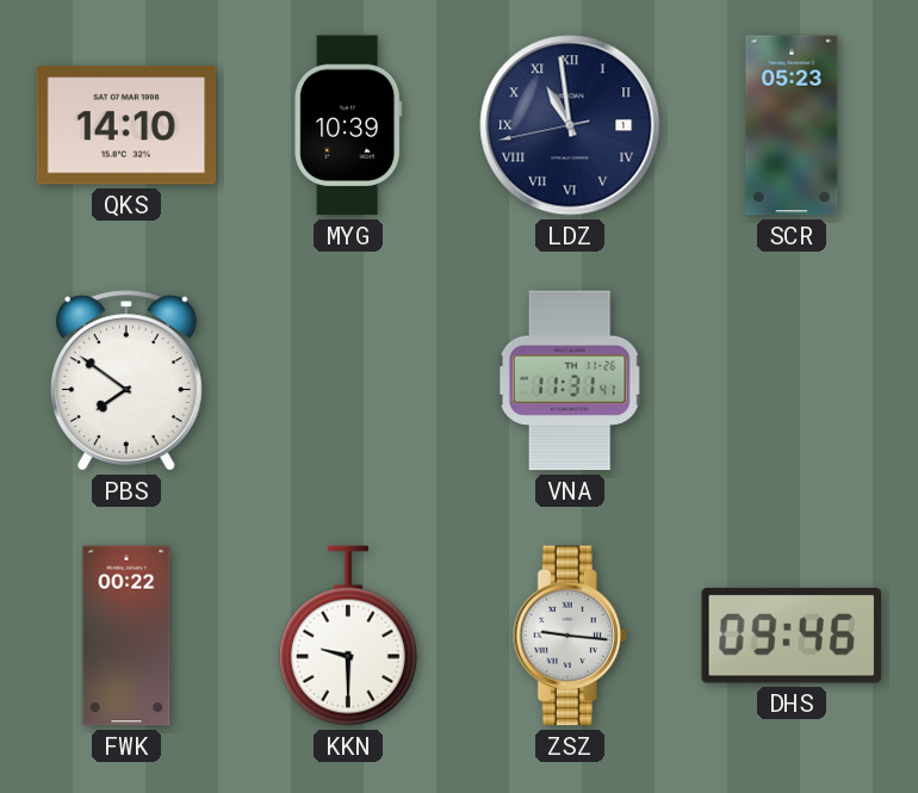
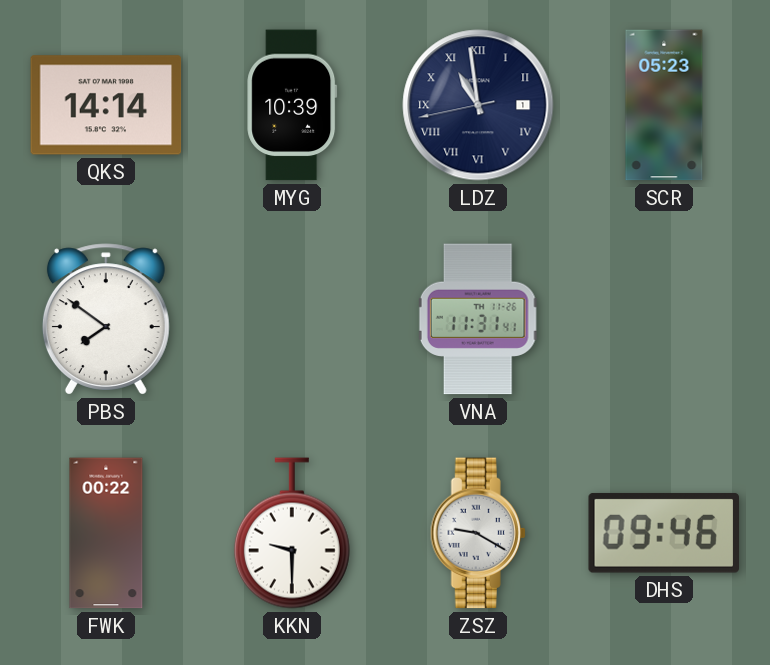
QKS: 14:10 -> 14:14
ZSZ: 9:16 -> 9:20
